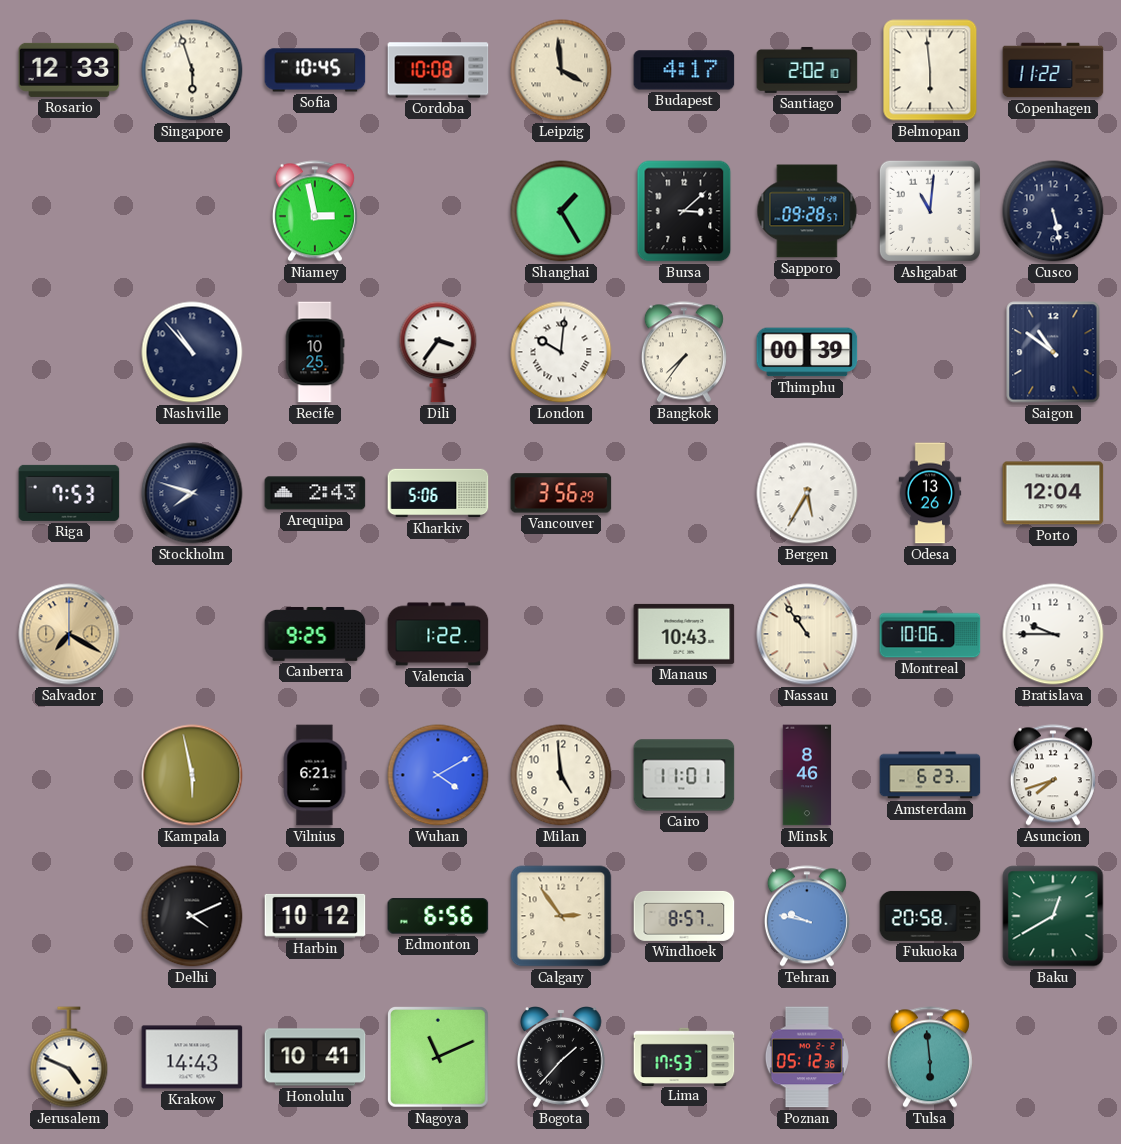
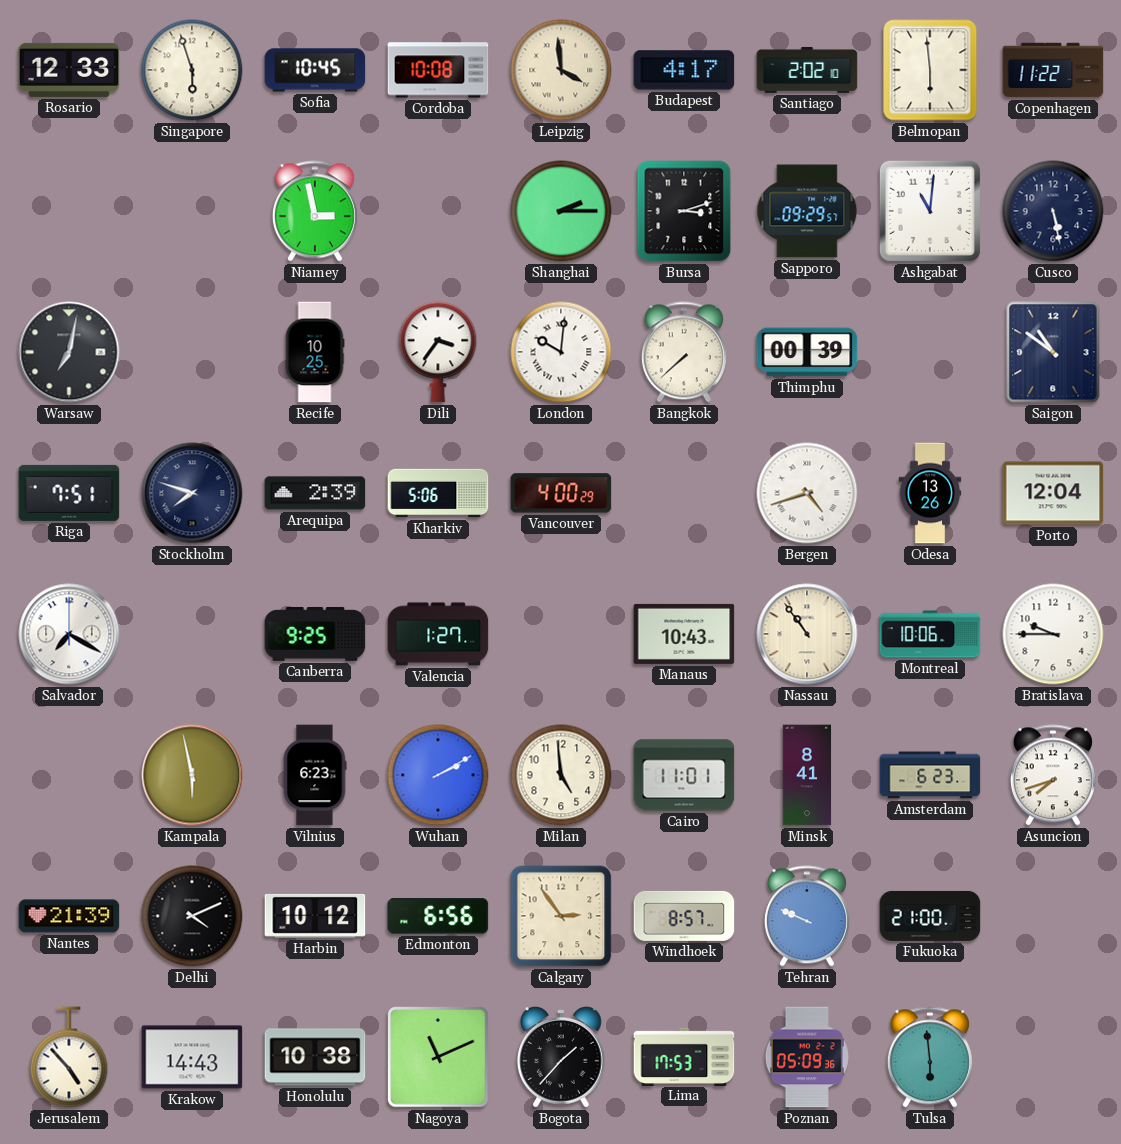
Shanghai: 1:25 -> 2:15
Bursa: 3:08 -> 3:12
Sapporo: 09:28 -> 09:29
Warsaw: none -> 7:02
Nashville: 10:53 -> none
Bangkok: 7:36 -> 7:38
Riga: 7:53 -> 7:51
Arequipa: 2:43 -> 2:39
Vancouver: 3:56 -> 4:00
Bergen: 5:35 -> 4:42
Salvador dial: champagne -> white
Valencia: 1:22 -> 1:27
Vilnius: 6:21 -> 6:23
Wuhan: 4:10 -> 2:10
Minsk: 8:46 -> 8:41
Nantes: none -> 21:39
Tehran: 9:47 -> 9:49
Fukuoka: 20:58 -> 21:00
Baku: 12:40 -> none
Jerusalem: 4:49 -> 4:53
Honolulu: 10:41 -> 10:38
Poznan: 05:12 -> 05:09
